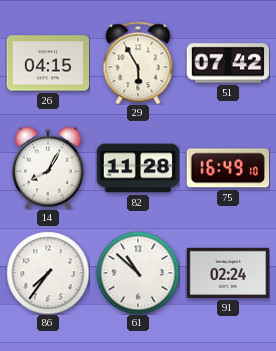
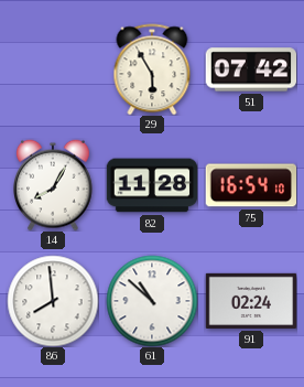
26: 04:15 -> none
75: 16:49 -> 16:54
86: 7:36 -> 7:59
